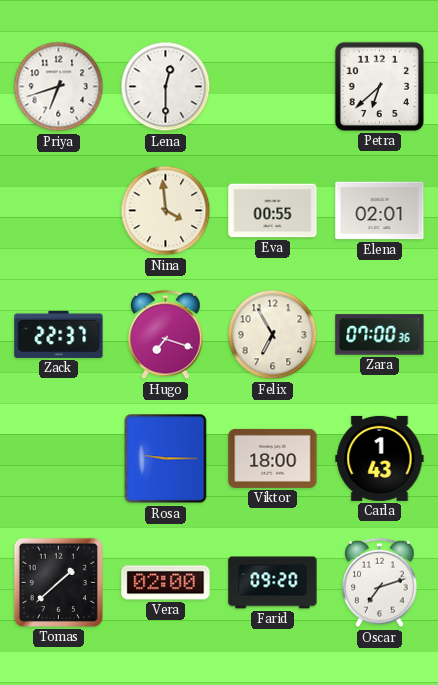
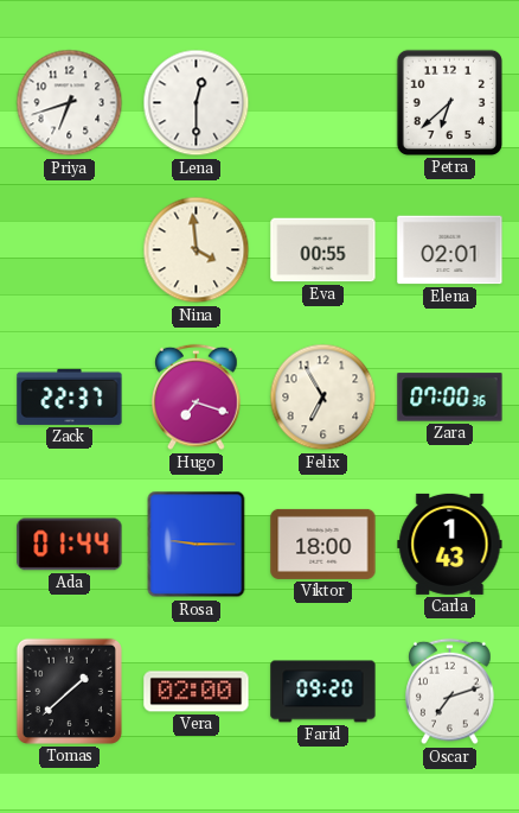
Ada: none -> 01:44
